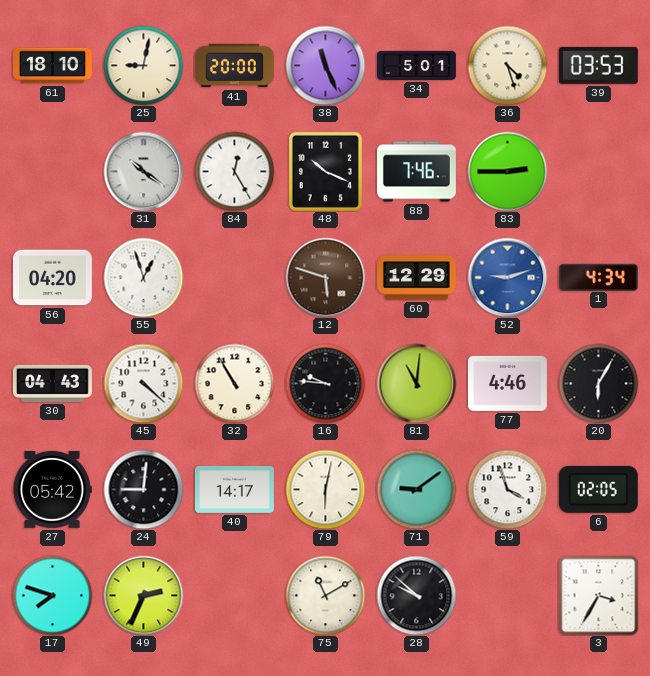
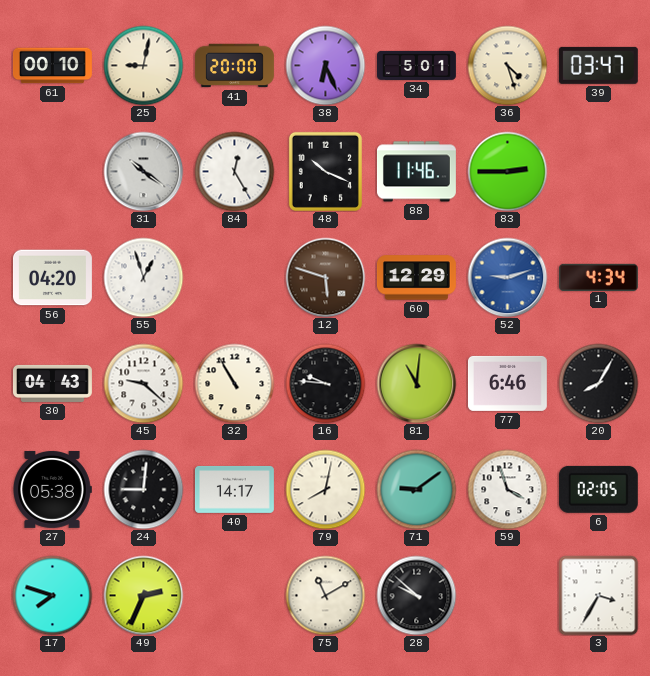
61: 18:10 -> 00:10
38: 11:26 -> 6:26
39: 03:53 -> 03:47
88: 7:46 -> 11:46
45: 4:22 -> 9:22
77: 4:46 -> 6:46
20: 6:05 -> 8:05
27: 05:42 -> 05:38
79: 6:02 -> 8:02
